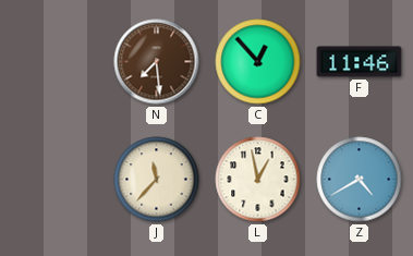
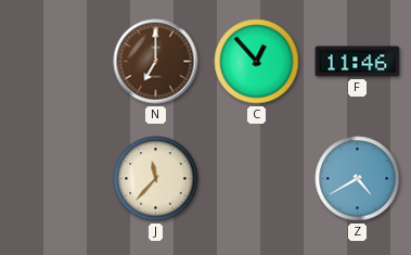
N: 7:29 -> 7:00
L: 12:58 -> none
